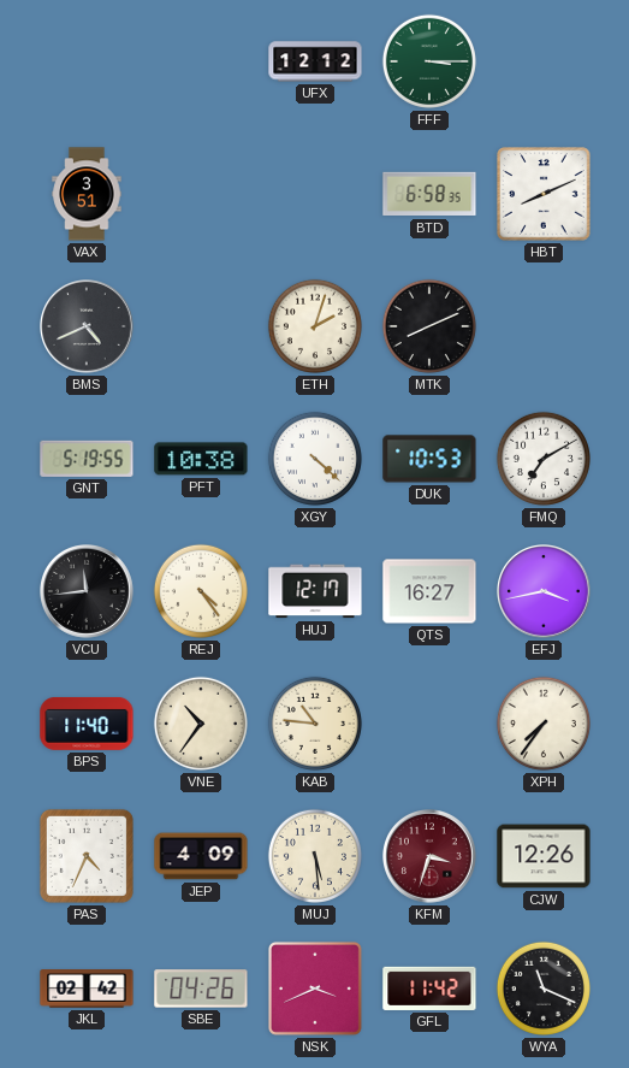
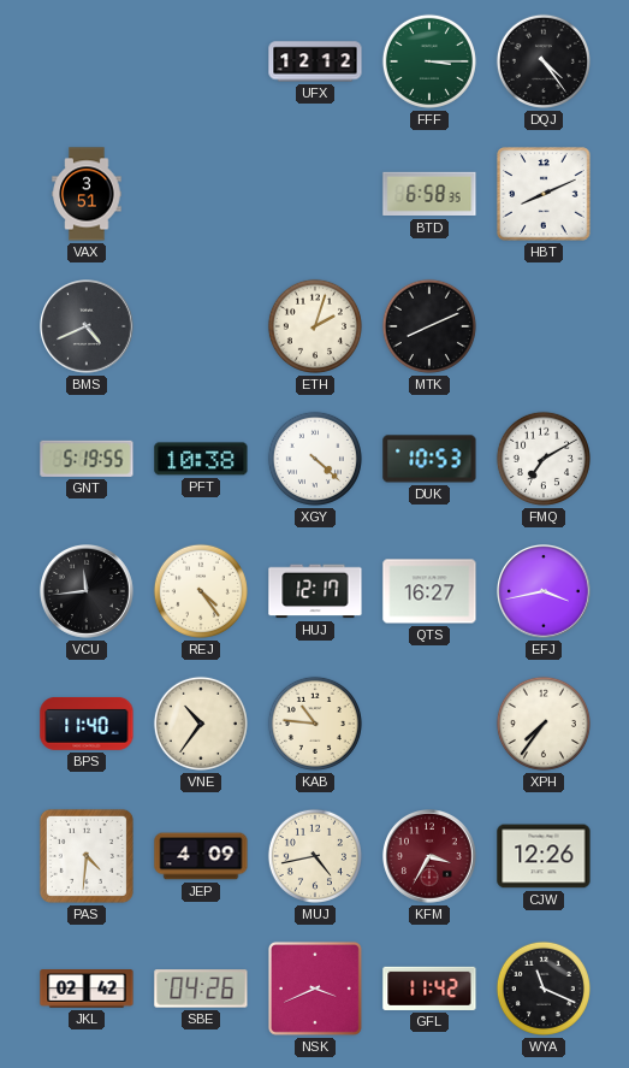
DQJ: none -> 4:24
PAS: 4:34 -> 4:31
MUJ: 5:29 -> 4:43
KFM: 3:33 -> 3:35
